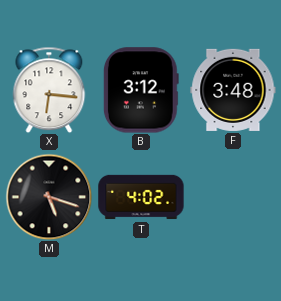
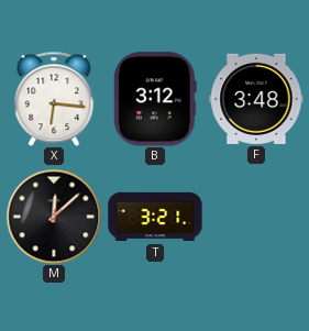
M: 5:18 -> 12:08
T: 4:02 -> 3:21
